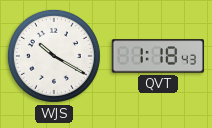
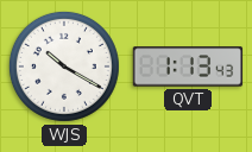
QVT: 1:18 -> 1:13
